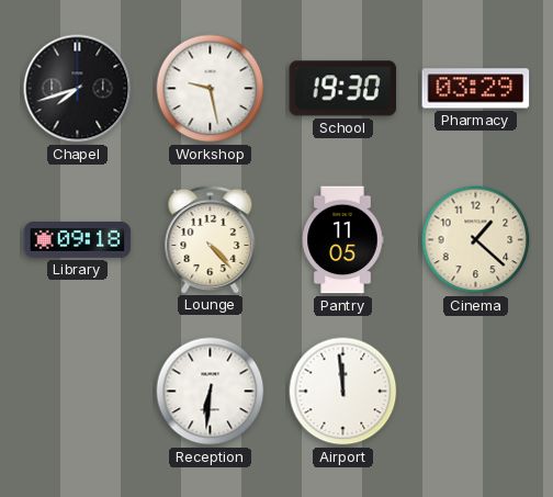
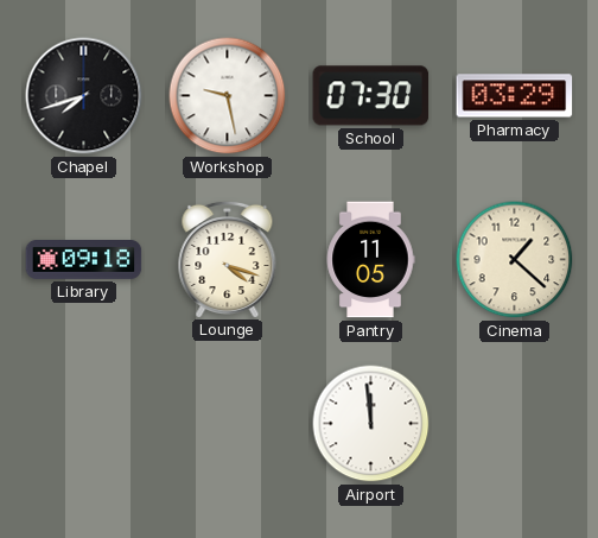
School: 19:30 -> 07:30
Lounge: 4:23 -> 4:18
Reception: 6:31 -> none
